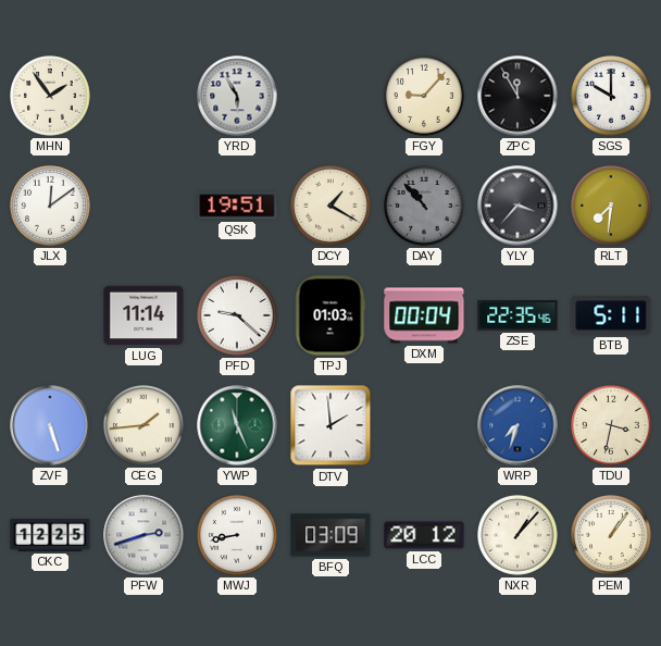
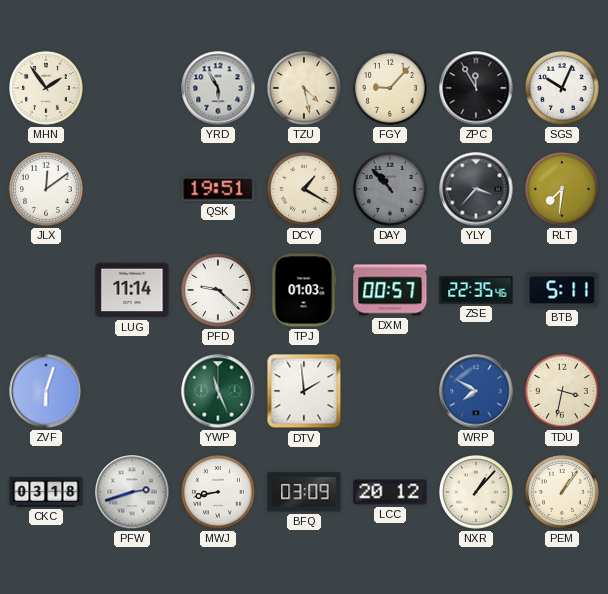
TZU: none -> 4:28
SGS: 10:00 -> 10:04
DXM: 00:04 -> 00:57
ZVF: 5:27 -> 6:03
CEG: 1:44 -> none
WRP: 7:33 -> 7:50
CKC: 12:25 -> 03:18
